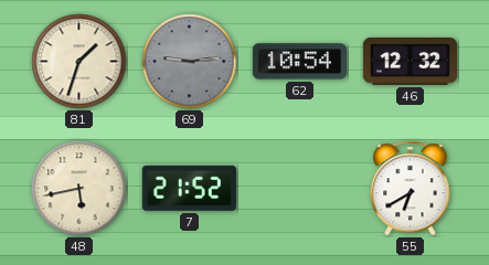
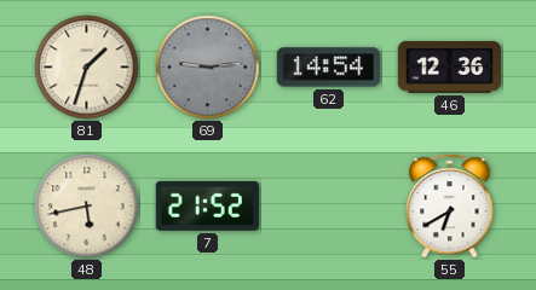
62: 10:54 -> 14:54
46: 12:32 -> 12:36
